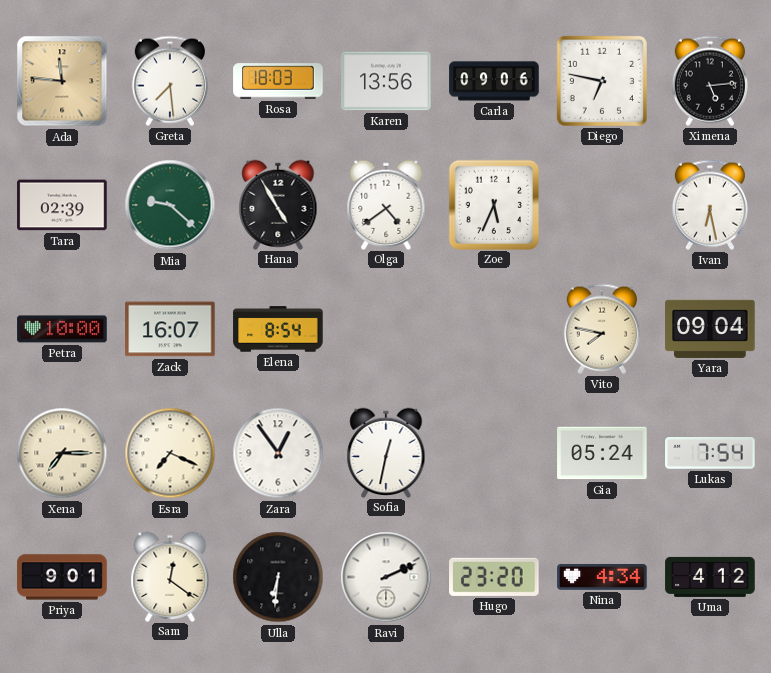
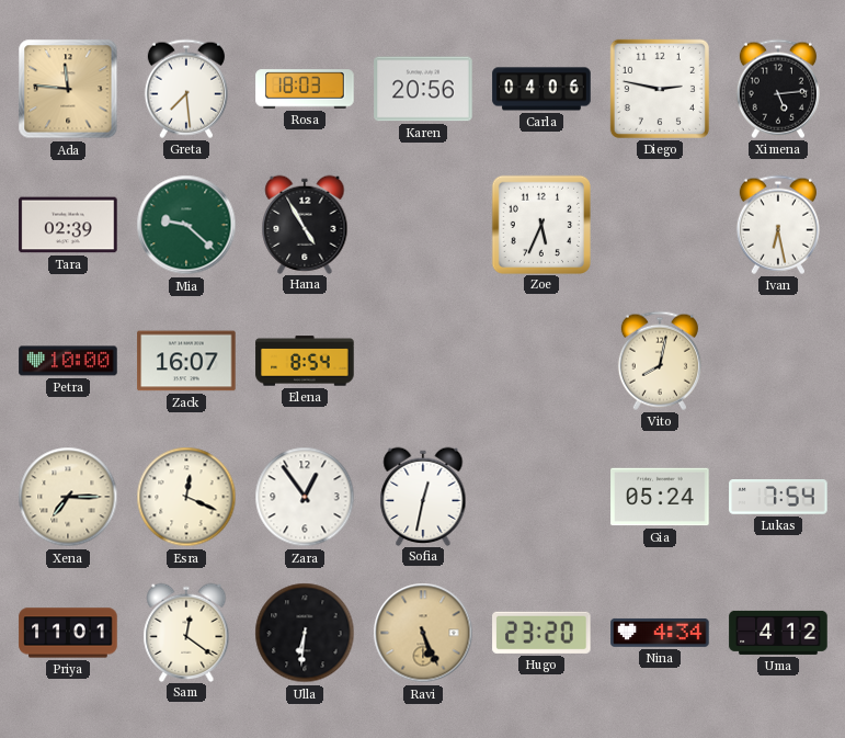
Karen: 13:56 -> 20:56
Carla: 09:06 -> 04:06
Diego: 6:47 -> 2:47
Olga: 4:39 -> none
Vito: 7:47 -> 8:02
Yara: 09:04 -> none
Esra: 7:19 -> 12:19
Priya: 9:01 -> 11:01
Ravi: 2:11 -> 5:26
Ravi dial: white -> champagne
